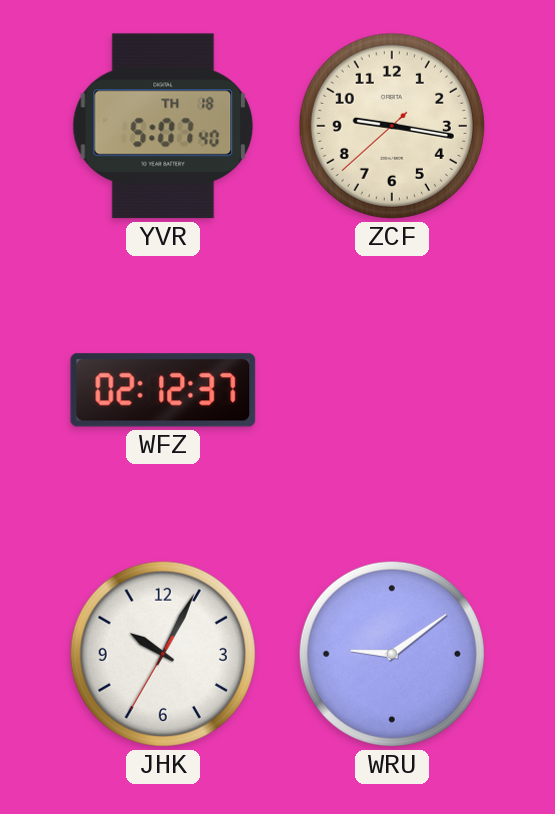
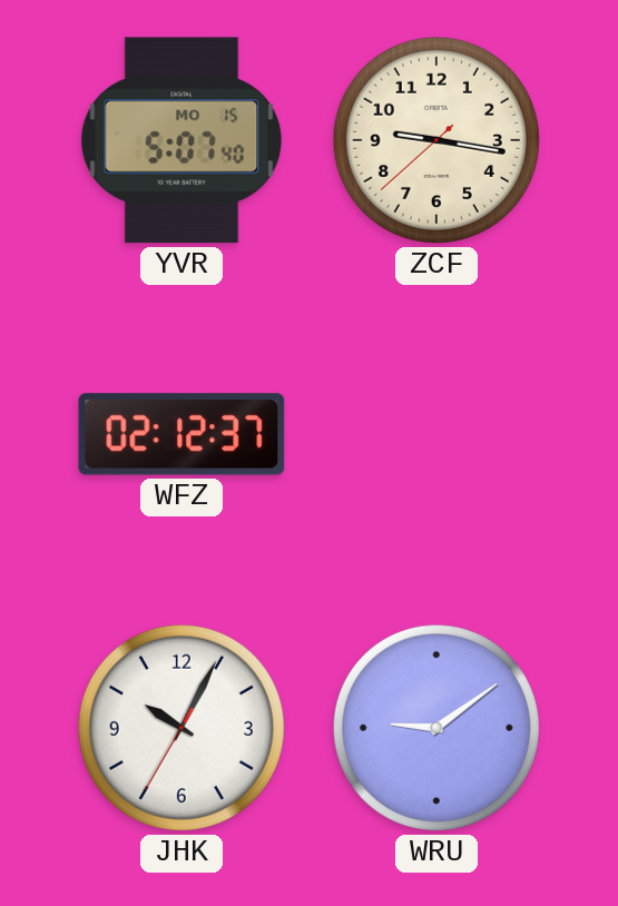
YVR date: TH 18 -> MO 15
